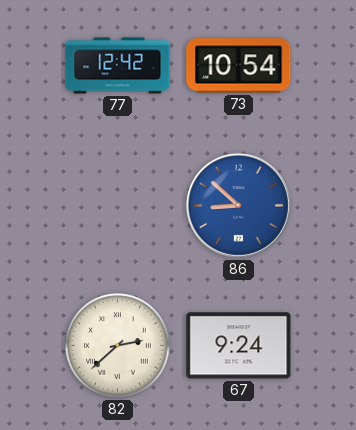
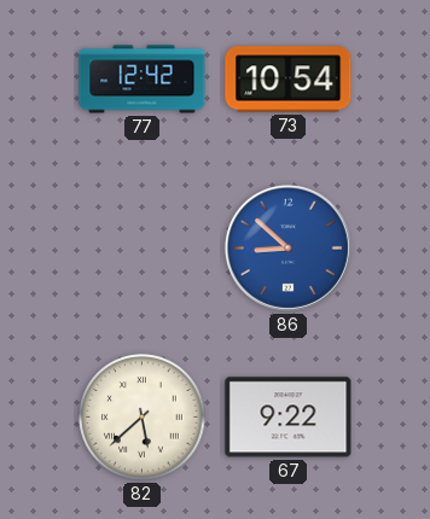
82: 2:38 -> 5:38
67: 9:24 -> 9:22
